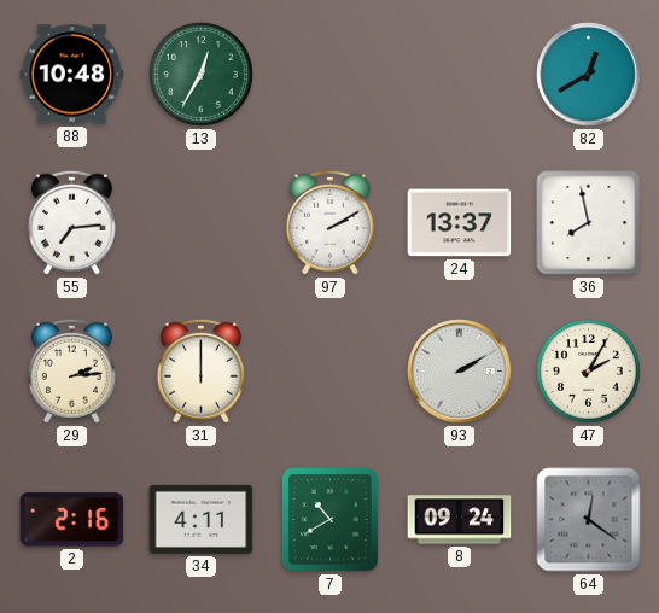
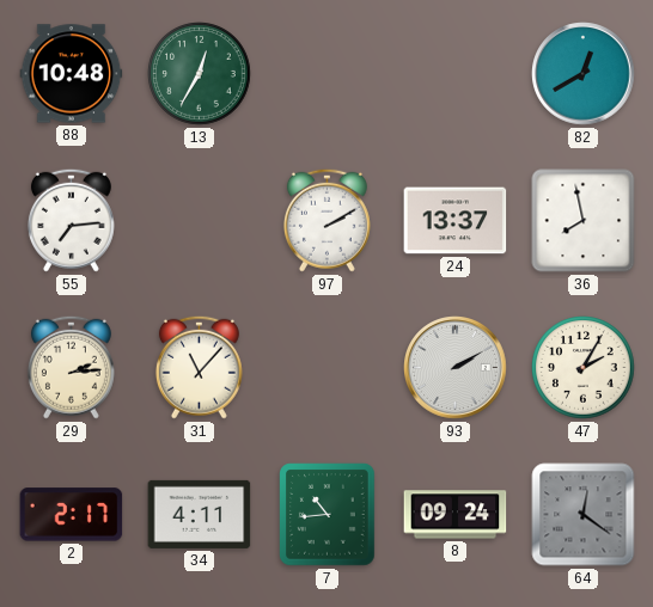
31: 12:00 -> 11:07
2: 2:16 -> 2:17
7: 10:40 -> 10:44
